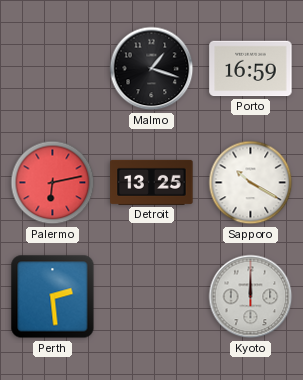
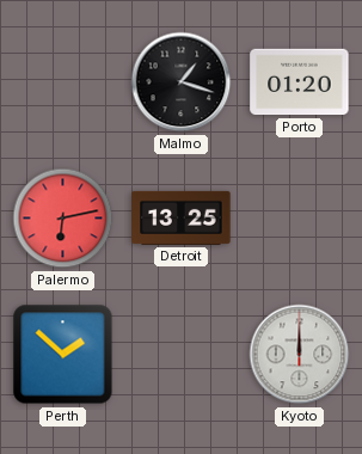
Porto: 16:59 -> 01:20
Sapporo: 10:20 -> none
Perth: 2:29 -> 1:52
